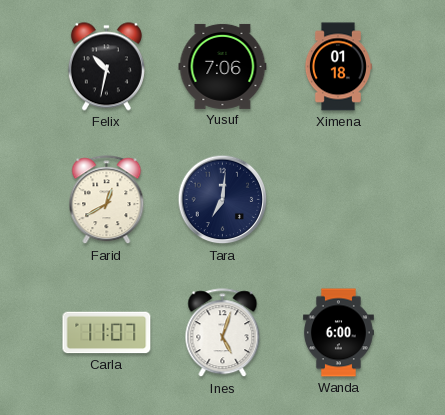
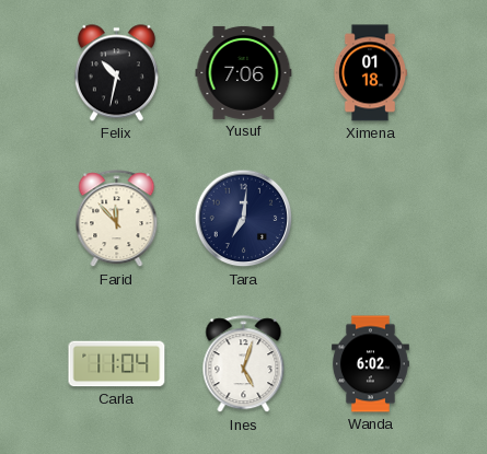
Farid: 12:40 -> 11:53
Carla: 11:07 -> 11:04
Wanda: 6:00 -> 6:02
